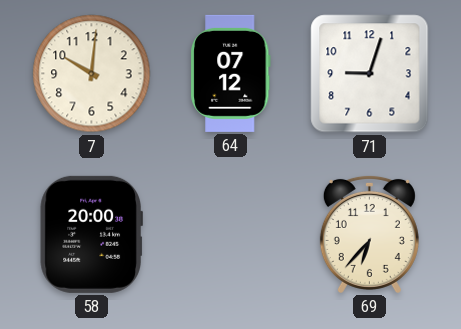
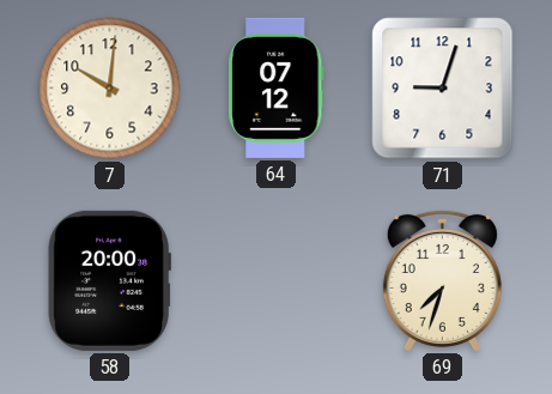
69: 6:37 -> 7:33
